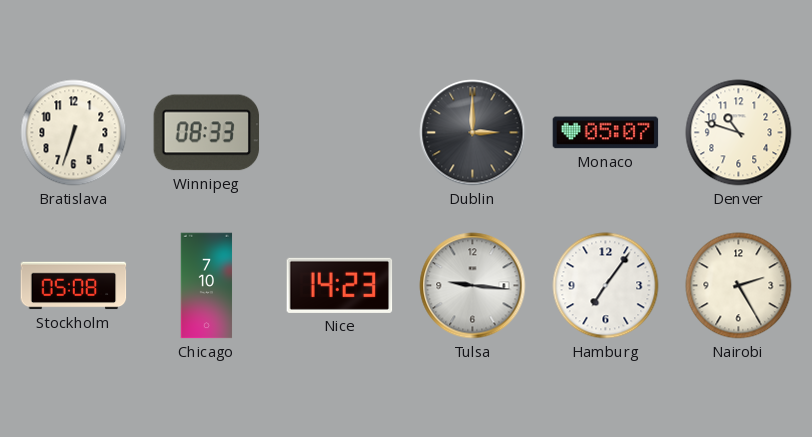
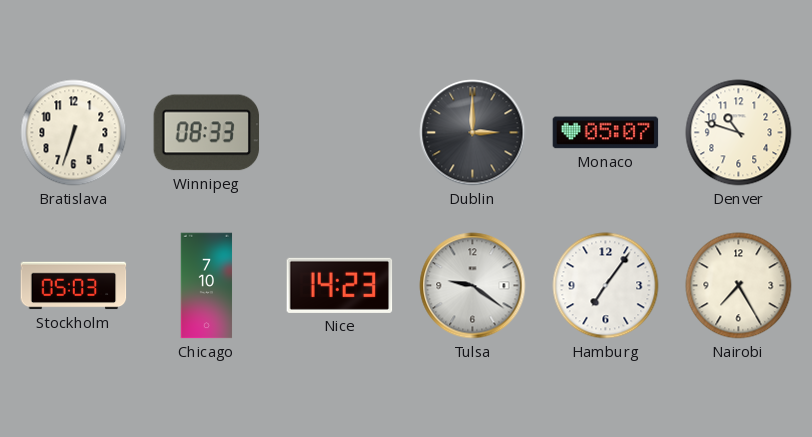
Stockholm: 05:08 -> 05:03
Tulsa: 9:16 -> 9:21
Nairobi: 2:25 -> 7:25
